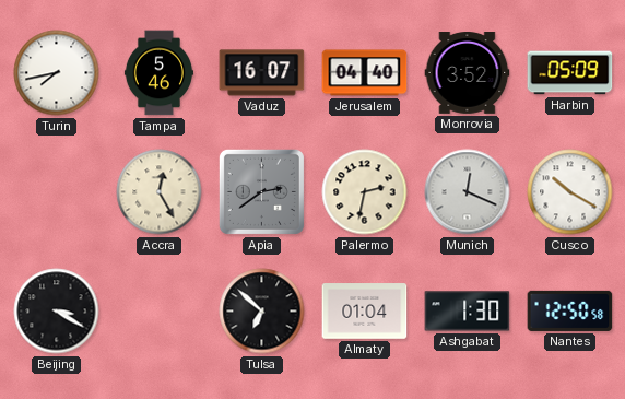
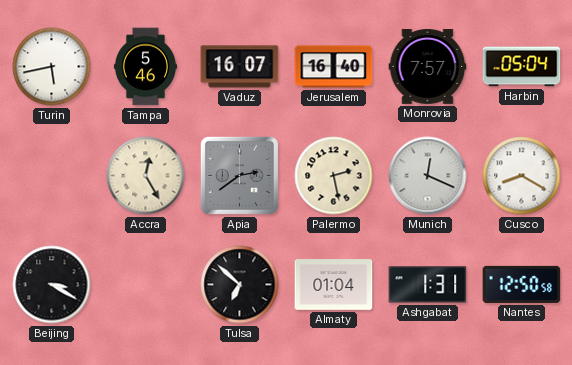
Turin: 7:43 -> 5:43
Jerusalem: 04:40 -> 16:40
Monrovia: 3:52 -> 7:57
Harbin: 05:09 -> 05:04
Palermo: 2:32 -> 2:28
Cusco: 10:20 -> 8:20
Ashgabat: 1:30 -> 1:31
